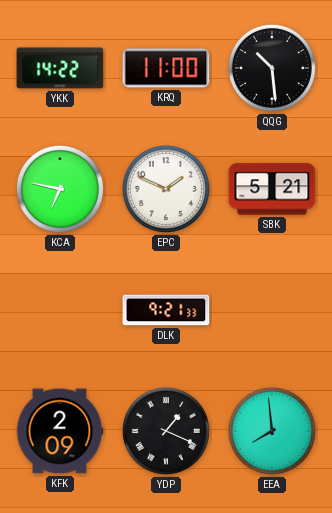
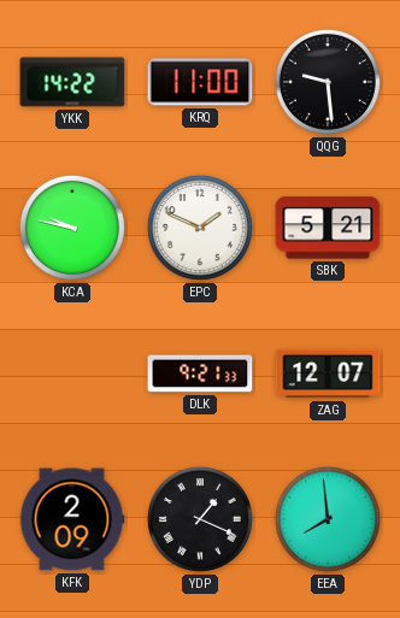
QQG: 10:29 -> 9:29
KCA: 6:47 -> 9:47
ZAG: none -> 12:07
